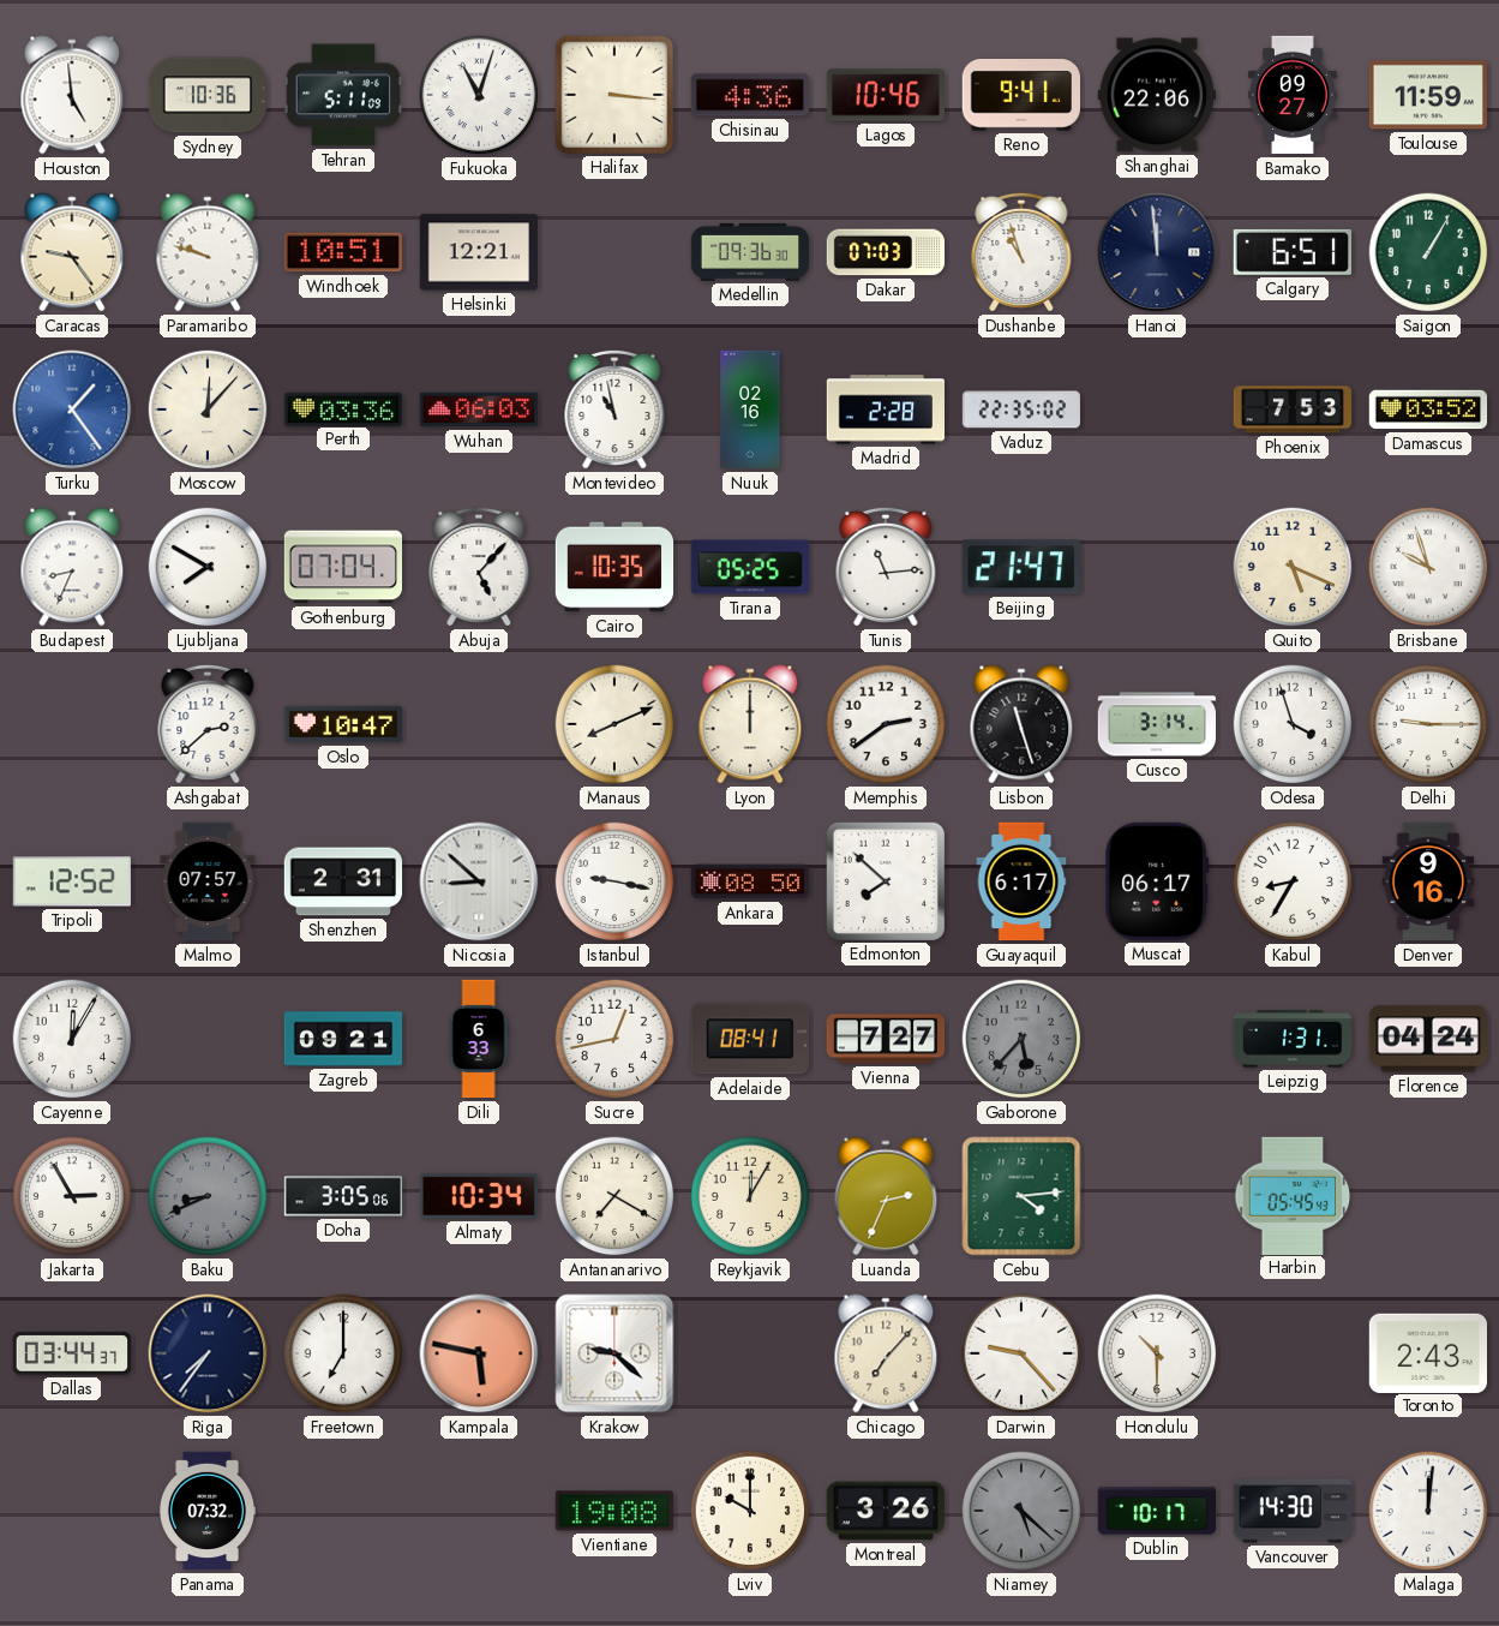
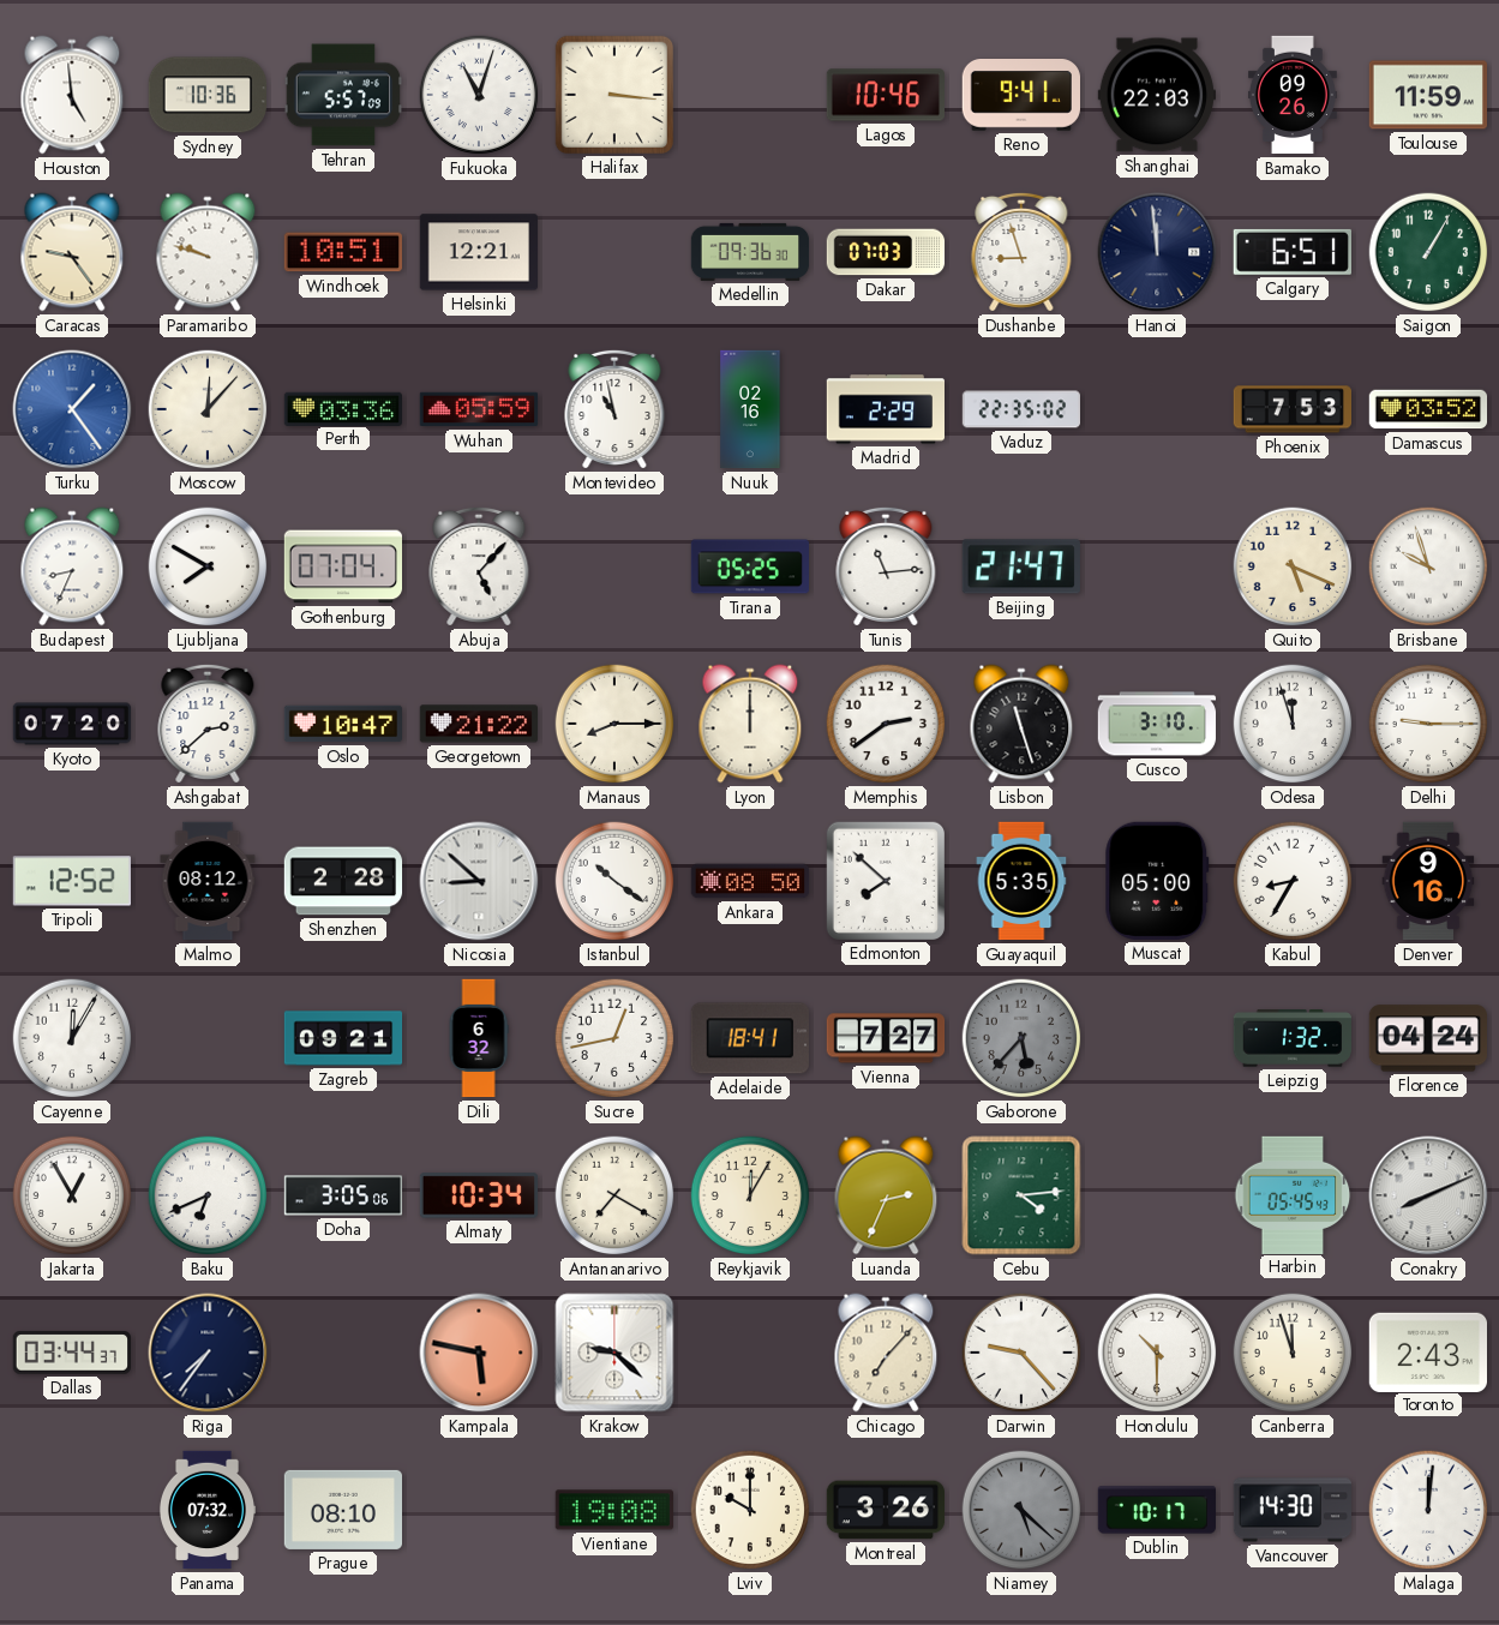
Tehran: 5:11 -> 5:57
Chisinau: 4:36 -> none
Shanghai: 22:06 -> 22:03
Bamako: 09:27 -> 09:26
Dushanbe: 10:57 -> 8:57
Wuhan: 06:03 -> 05:59
Madrid: 2:28 -> 2:29
Cairo: 10:35 -> none
Kyoto: none -> 07:20
Georgetown: none -> 21:22
Manaus: 8:11 -> 8:15
Cusco: 3:14 -> 3:10
Odesa: 3:57 -> 11:57
Malmo: 07:57 -> 08:12
Shenzhen: 2:31 -> 2:28
Istanbul: 9:17 -> 10:21
Guayaquil: 6:17 -> 5:35
Muscat: 06:17 -> 05:00
Dili: 6:33 -> 6:32
Adelaide: 08:41 -> 18:41
Leipzig: 1:31 -> 1:32
Jakarta: 2:55 -> 12:55
Baku: 8:41 -> 6:41
Baku dial: grey -> white
Conakry: none -> 8:11
Freetown: 7:00 -> none
Canberra: none -> 11:57
Prague: none -> 08:10
